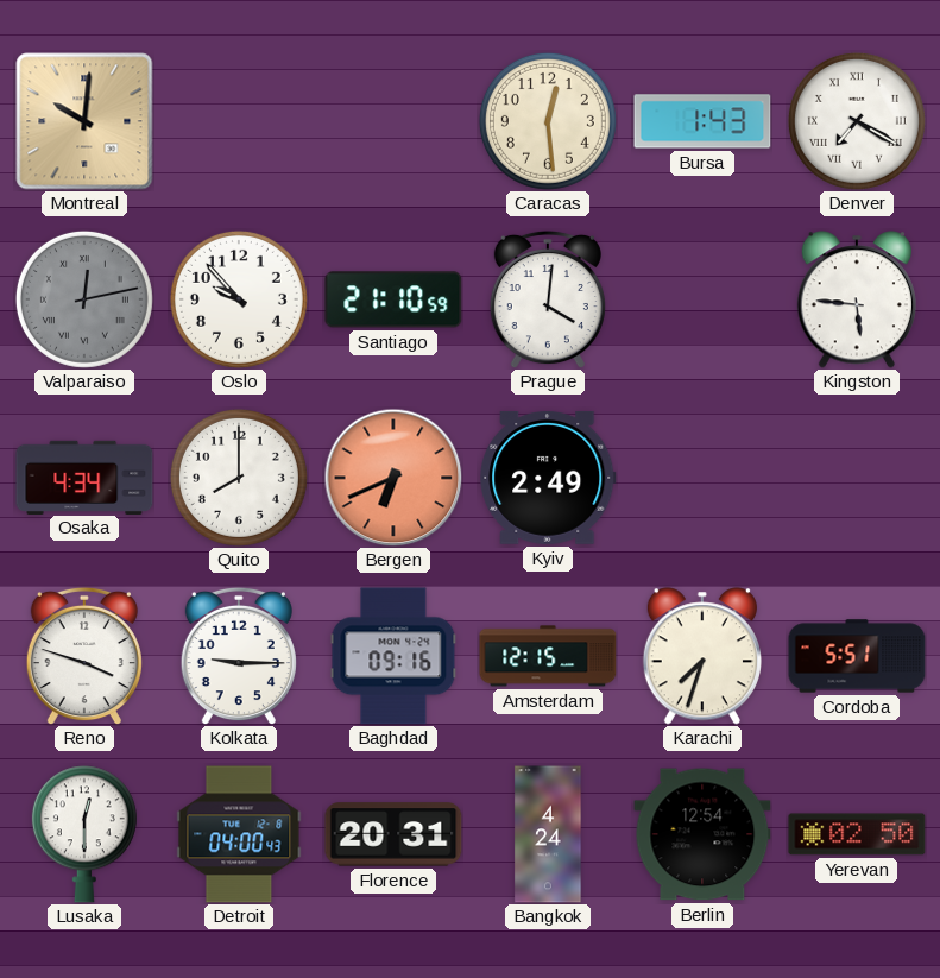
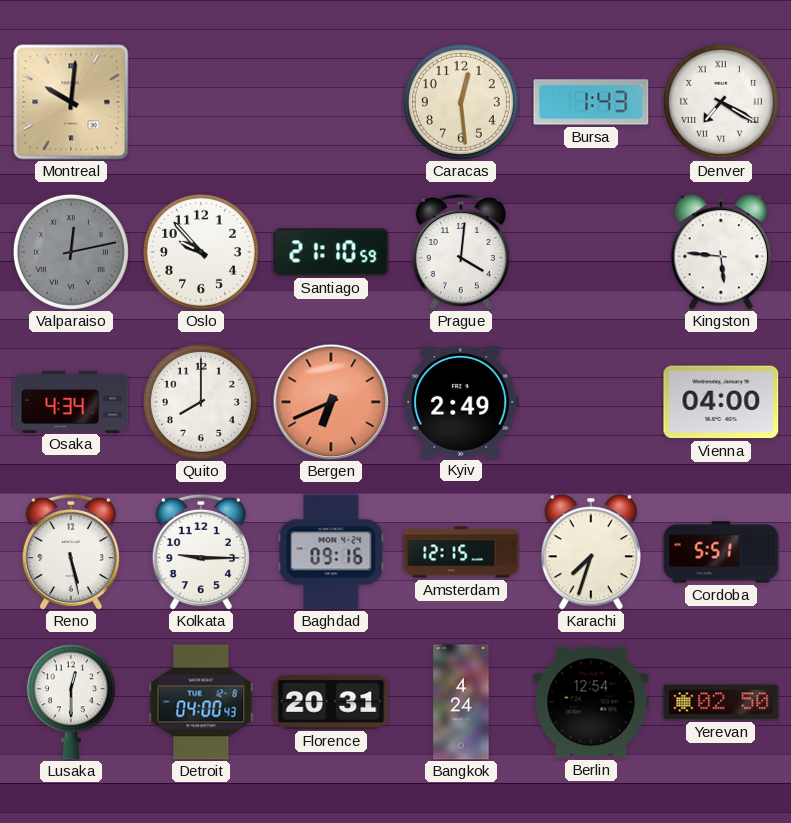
Vienna: none -> 04:00
Reno: 3:48 -> 5:28
